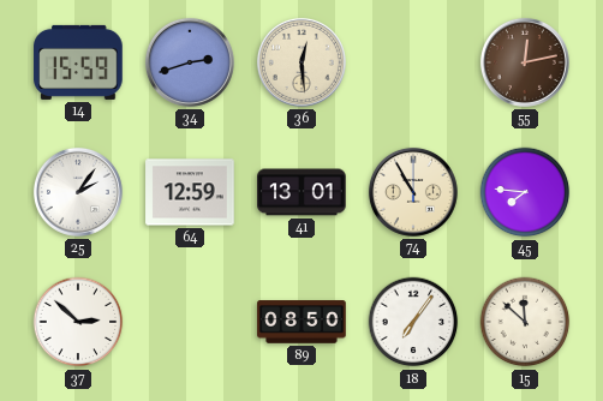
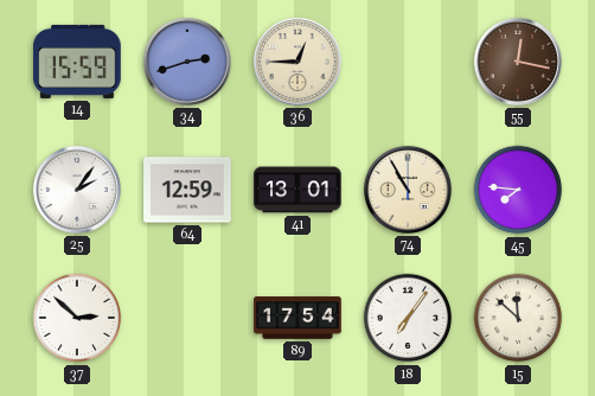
36: 12:29 -> 12:45
55: 12:13 -> 12:17
89: 08:50 -> 17:54
